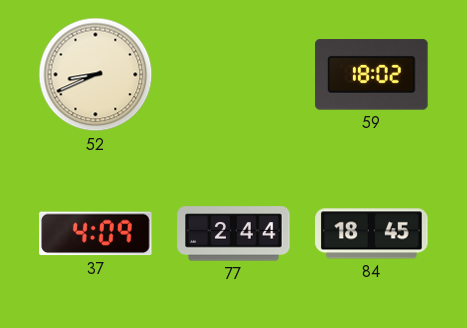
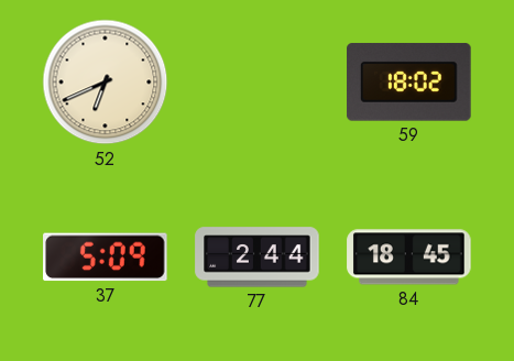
52: 8:41 -> 6:41
37: 4:09 -> 5:09
